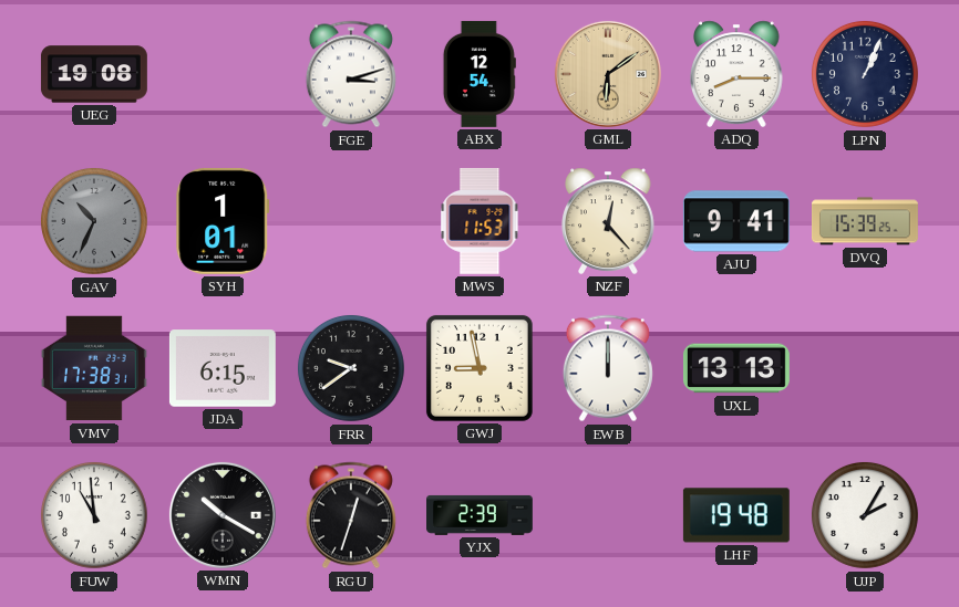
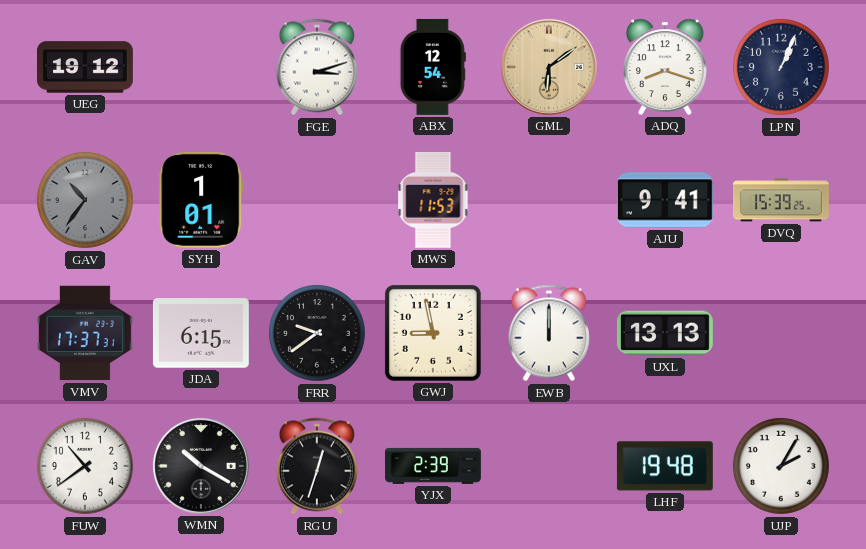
UEG: 19:08 -> 19:12
ADQ: 8:15 -> 8:18
GAV: 10:34 -> 10:36
NZF: 12:23 -> none
VMV: 17:38 -> 17:37
FUW: 10:59 -> 10:39
